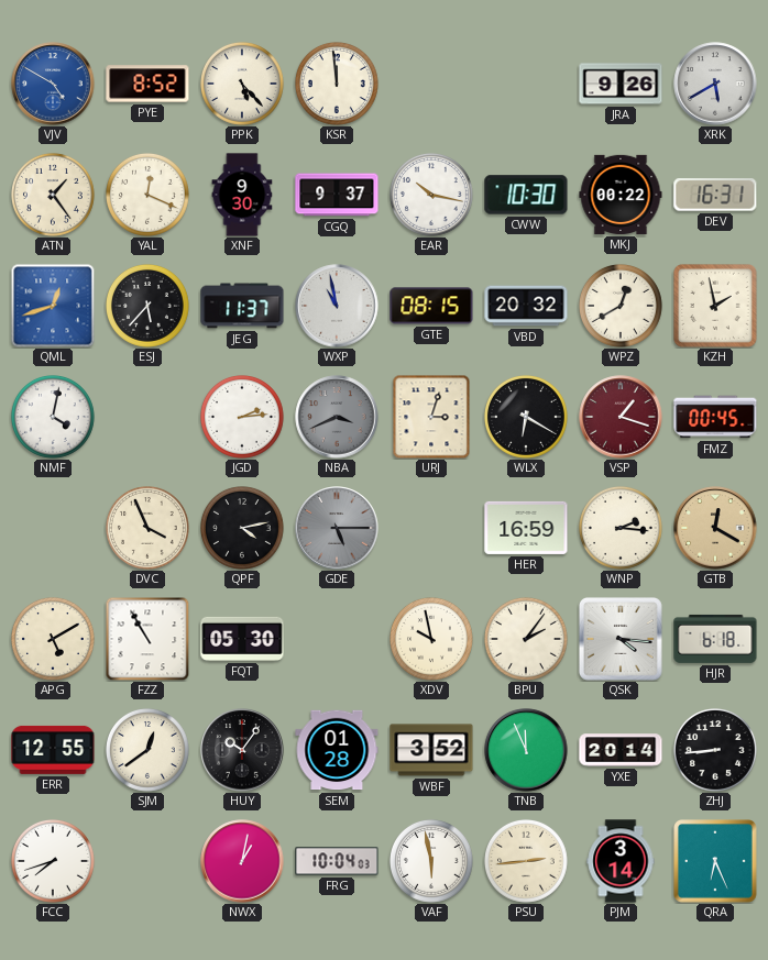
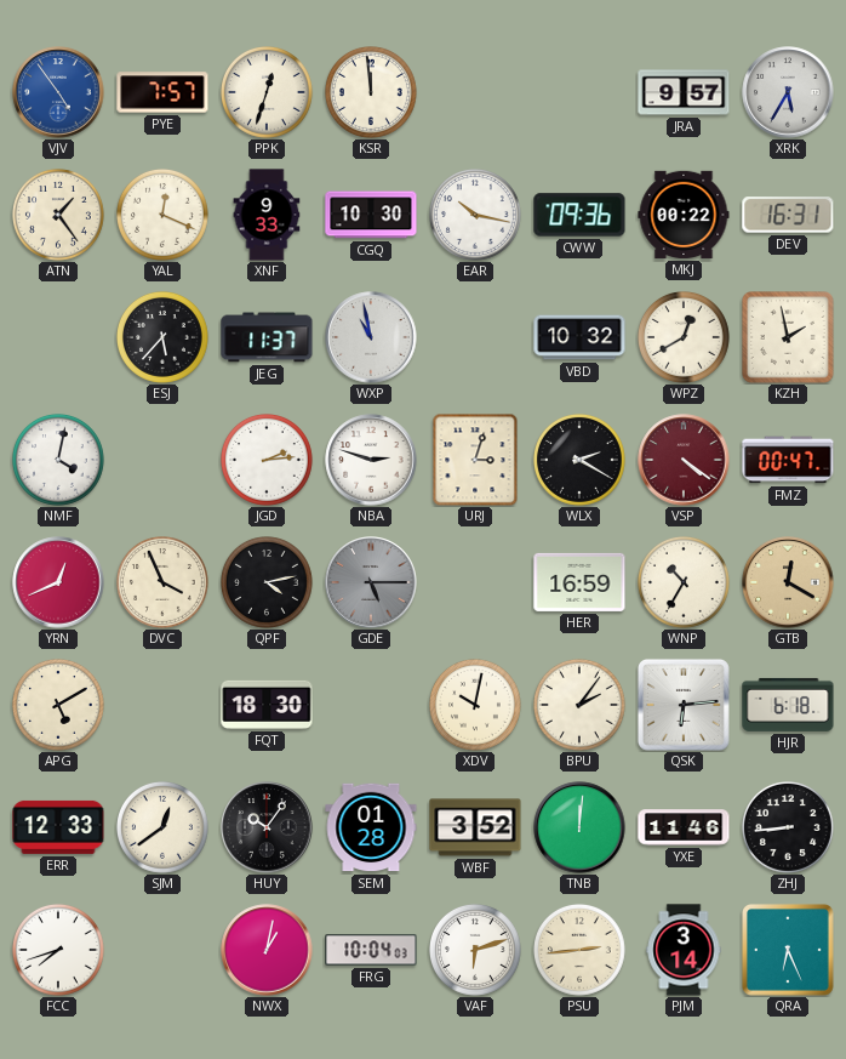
VJV: 4:50 -> 4:54
PYE: 8:52 -> 7:57
PPK: 5:23 -> 12:33
JRA: 9:26 -> 9:57
XRK: 5:40 -> 5:35
XNF: 9:30 -> 9:33
CGQ: 9:37 -> 10:30
CWW: 10:30 -> 09:36
QML: 12:42 -> none
GTE: 08:15 -> none
VBD: 20:32 -> 10:32
NBA: 3:41 -> 2:48
NBA dial: grey -> white
WLX: 6:20 -> 2:20
VSP: 1:18 -> 4:21
FMZ: 00:45 -> 00:47
YRN: none -> 12:41
WNP: 2:16 -> 10:35
FZZ: 10:55 -> none
FQT: 05:30 -> 18:30
XDV: 9:58 -> 10:02
QSK: 4:16 -> 6:14
ERR: 12:55 -> 12:33
TNB: 11:56 -> 12:01
YXE: 20:14 -> 11:46
VAF: 5:58 -> 6:12
